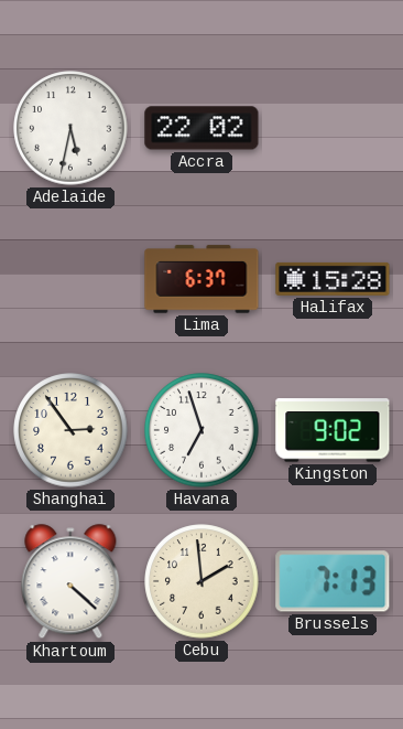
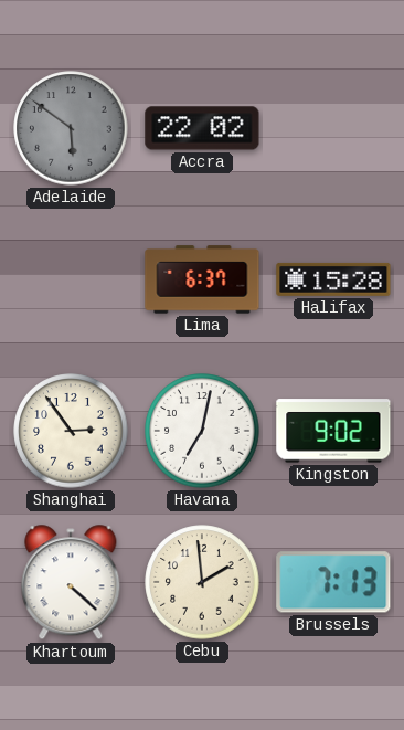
Adelaide: 5:32 -> 5:51
Adelaide dial: white -> grey
Havana: 6:57 -> 7:02
